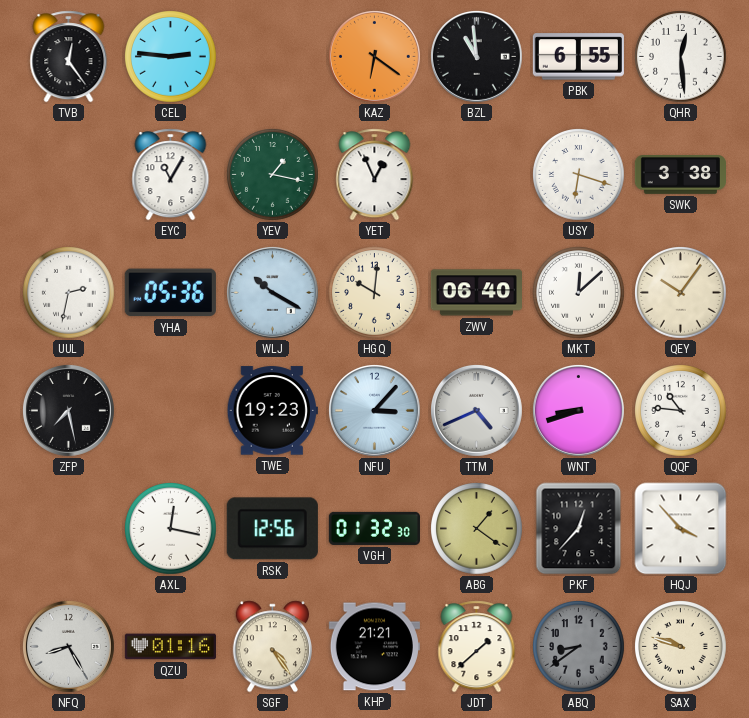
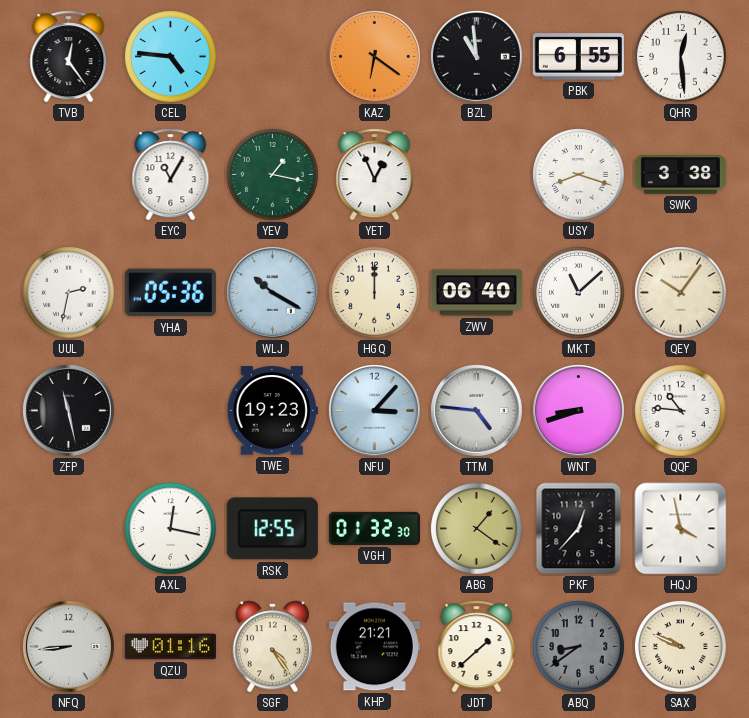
CEL: 2:46 -> 4:46
USY: 6:18 -> 8:18
HGQ: 10:01 -> 12:00
MKT: 12:08 -> 11:08
ZFP: 7:28 -> 11:28
TTM: 4:41 -> 4:46
RSK: 12:56 -> 12:55
HQJ: 3:53 -> 3:58
NFQ: 8:25 -> 8:44
SAX: 9:48 -> 9:49
